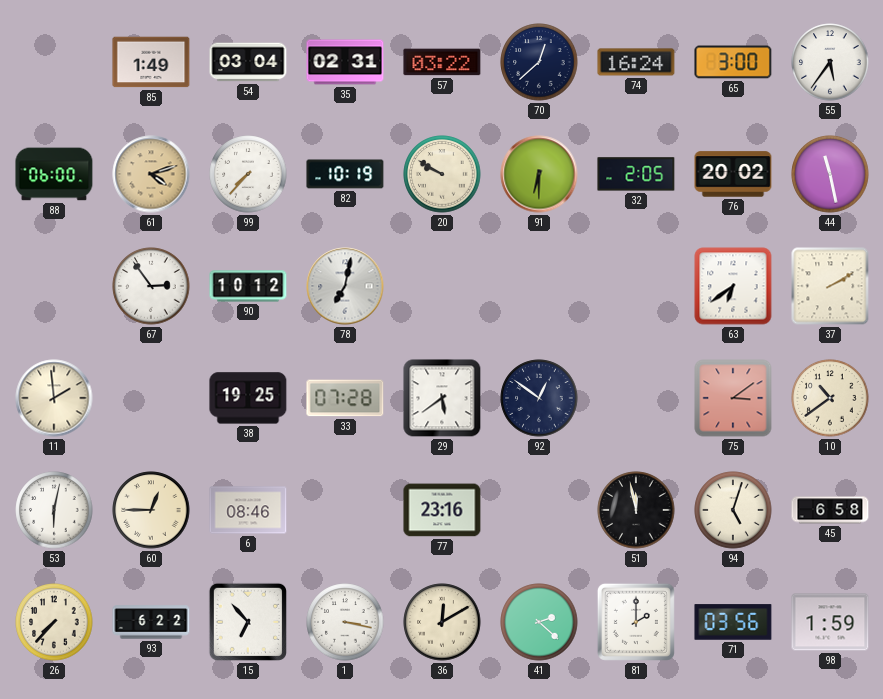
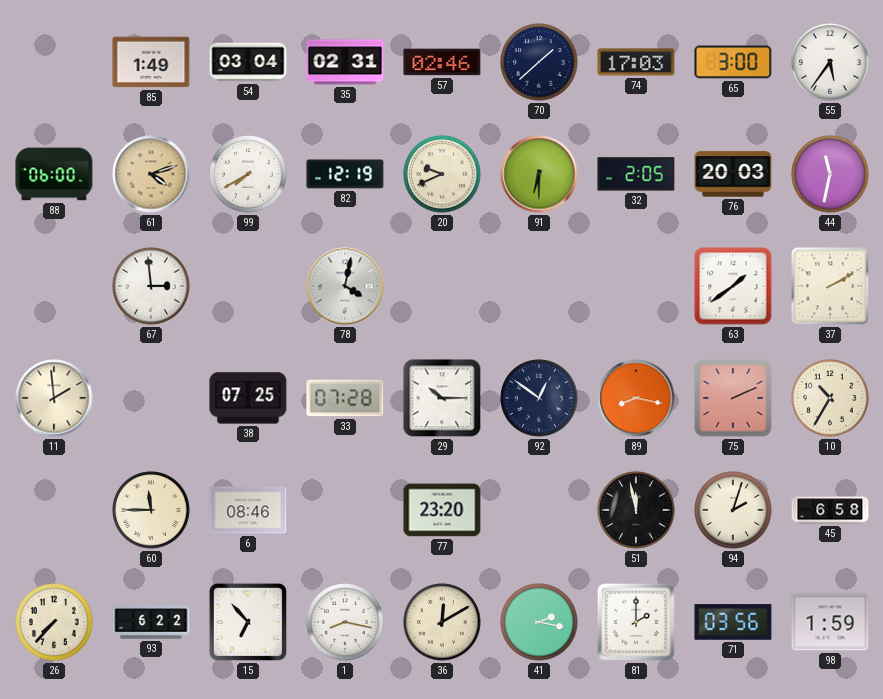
57: 03:22 -> 02:46
70: 12:38 -> 1:38
74: 16:24 -> 17:03
99: 7:37 -> 7:40
82: 10:19 -> 12:19
20: 9:50 -> 9:41
76: 20:02 -> 20:03
44: 11:28 -> 11:32
67: 2:54 -> 2:59
90: 10:12 -> none
78: 7:02 -> 4:02
63: 6:39 -> 1:39
38: 19:25 -> 07:25
29: 5:39 -> 10:15
89: none -> 8:17
75: 3:09 -> 2:11
10: 10:39 -> 10:35
53: 6:02 -> none
60: 12:45 -> 11:45
77: 23:16 -> 23:20
94: 5:03 -> 2:03
1: 3:17 -> 8:17
41: 2:22 -> 2:17
